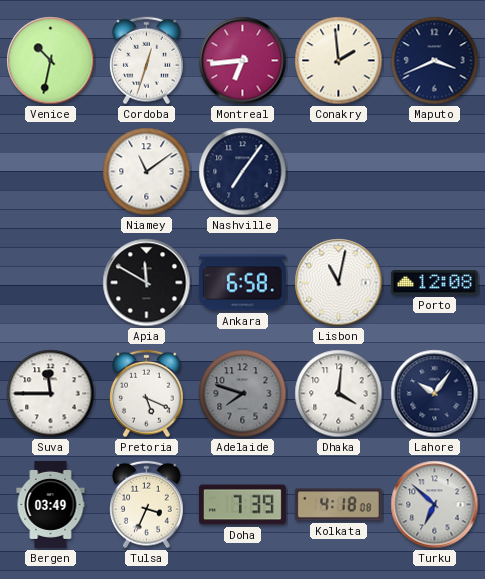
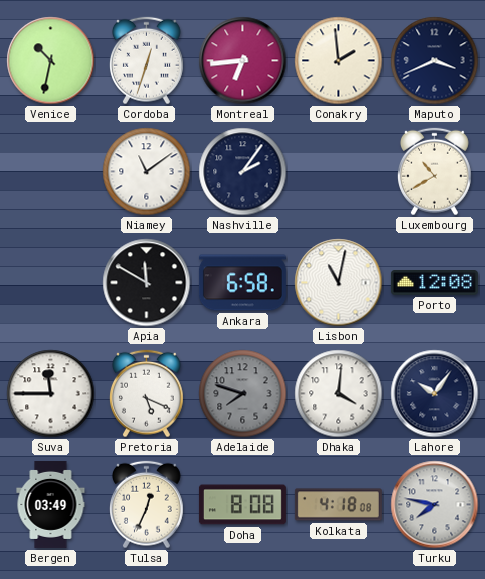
Nashville: 7:06 -> 2:06
Luxembourg: none -> 10:40
Tulsa: 3:34 -> 12:34
Doha: 7:39 -> 8:08
Turku: 6:52 -> 7:47
